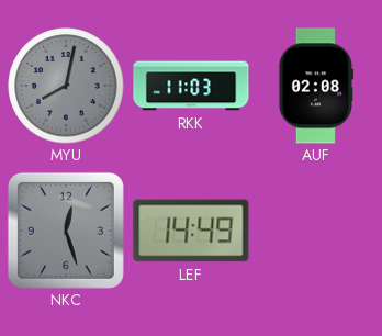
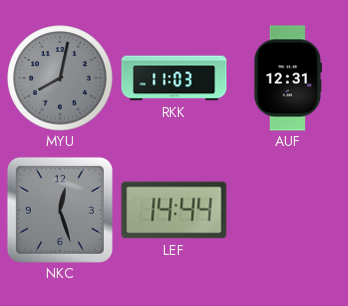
AUF: 02:08 -> 12:31
LEF: 14:49 -> 14:44
